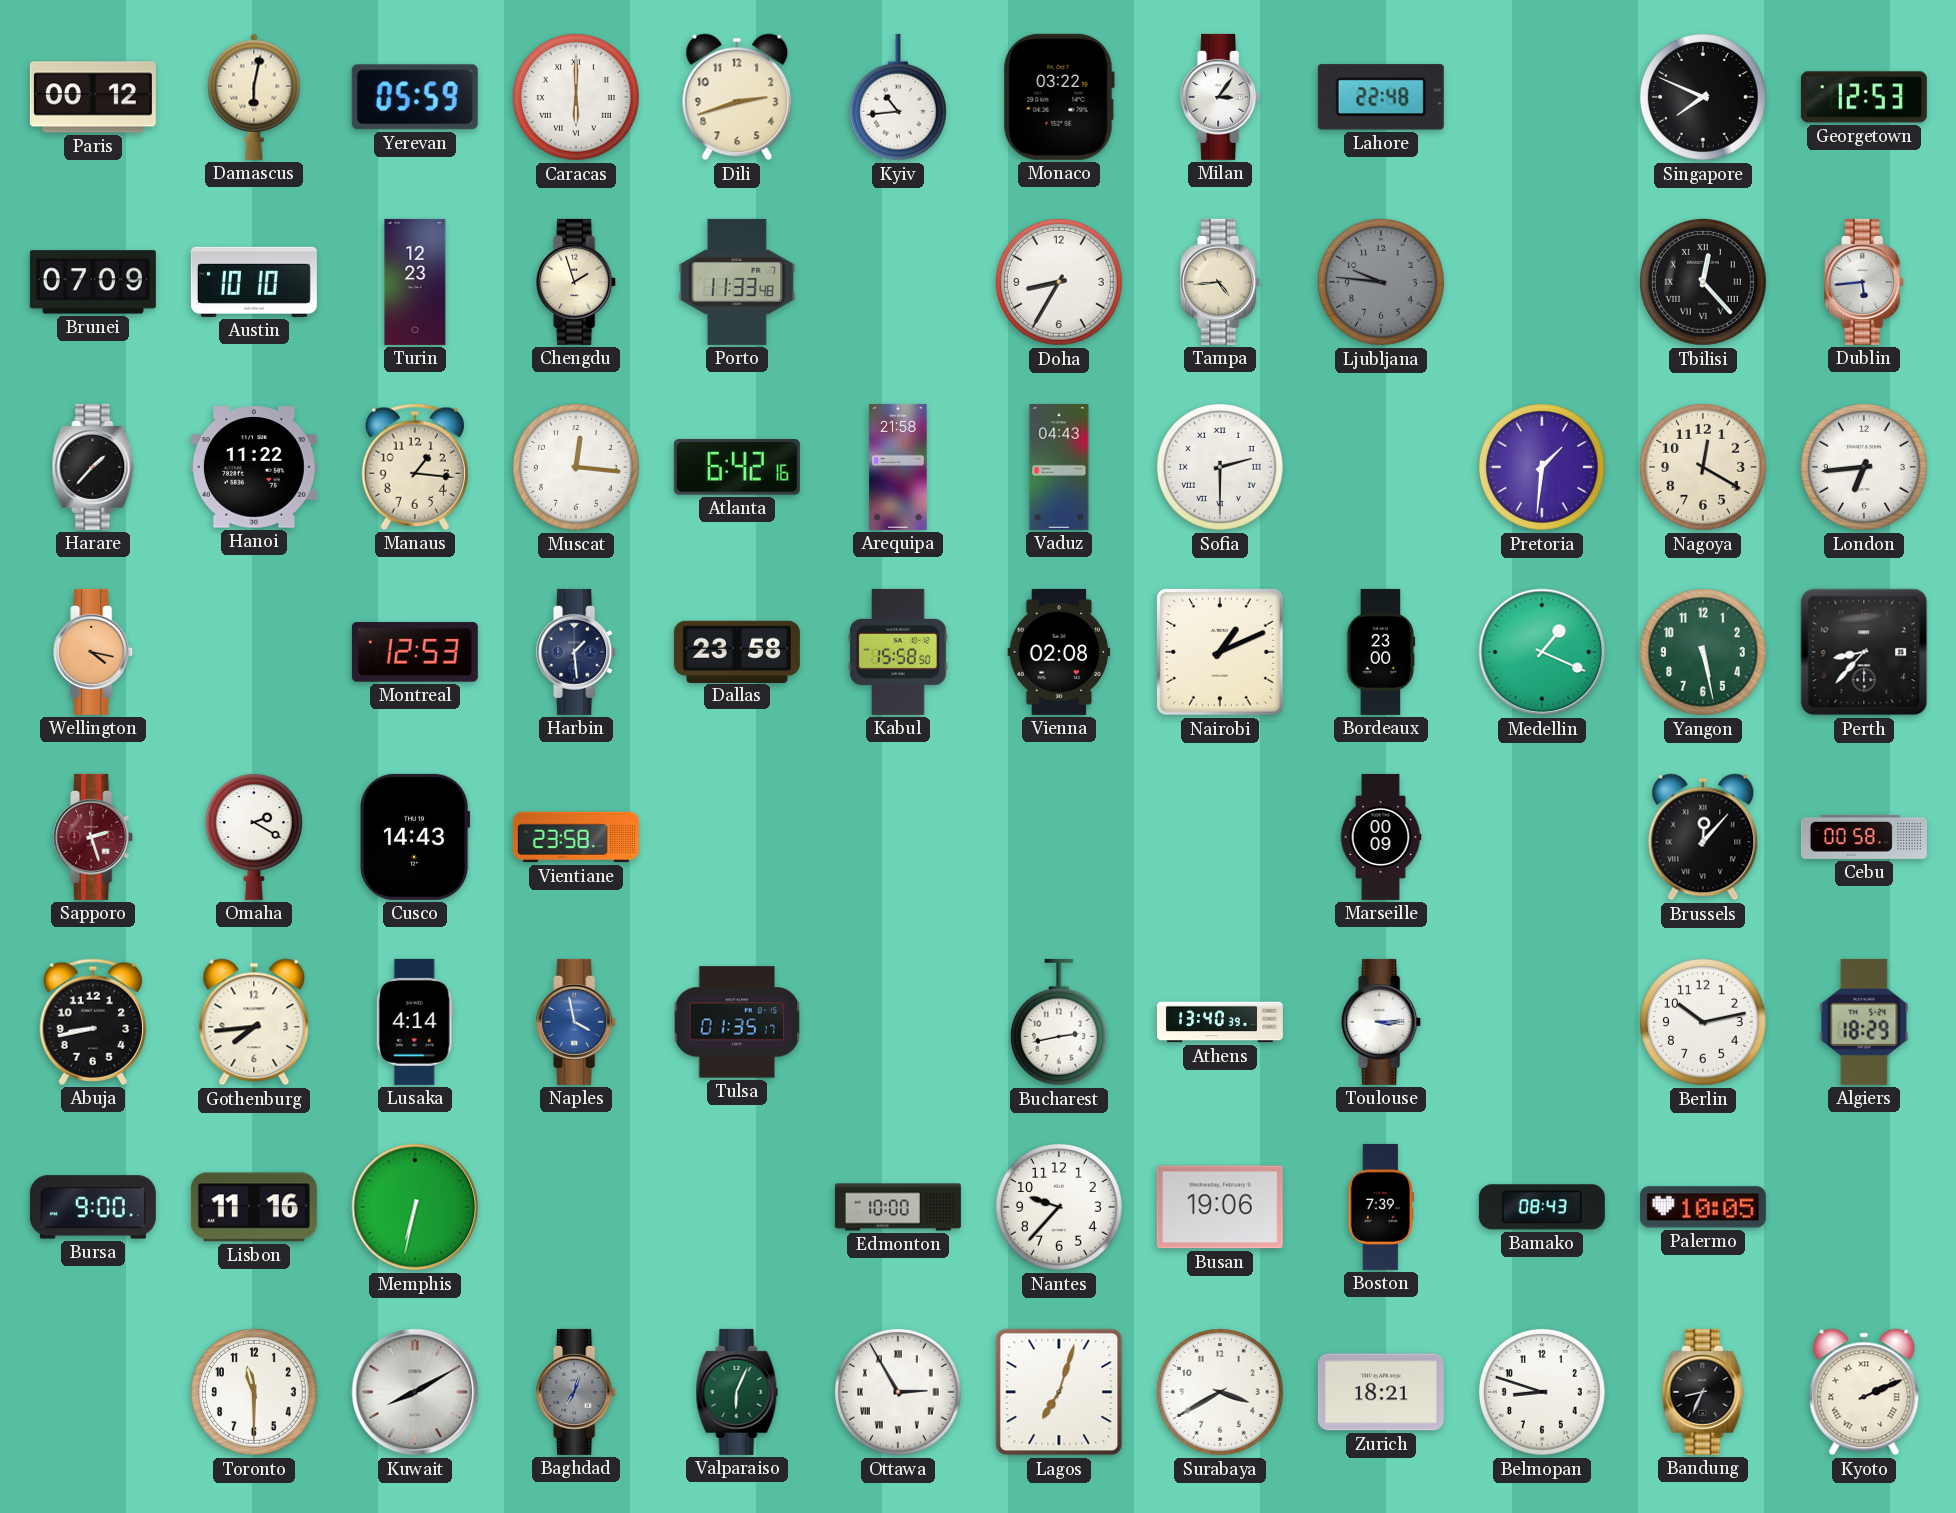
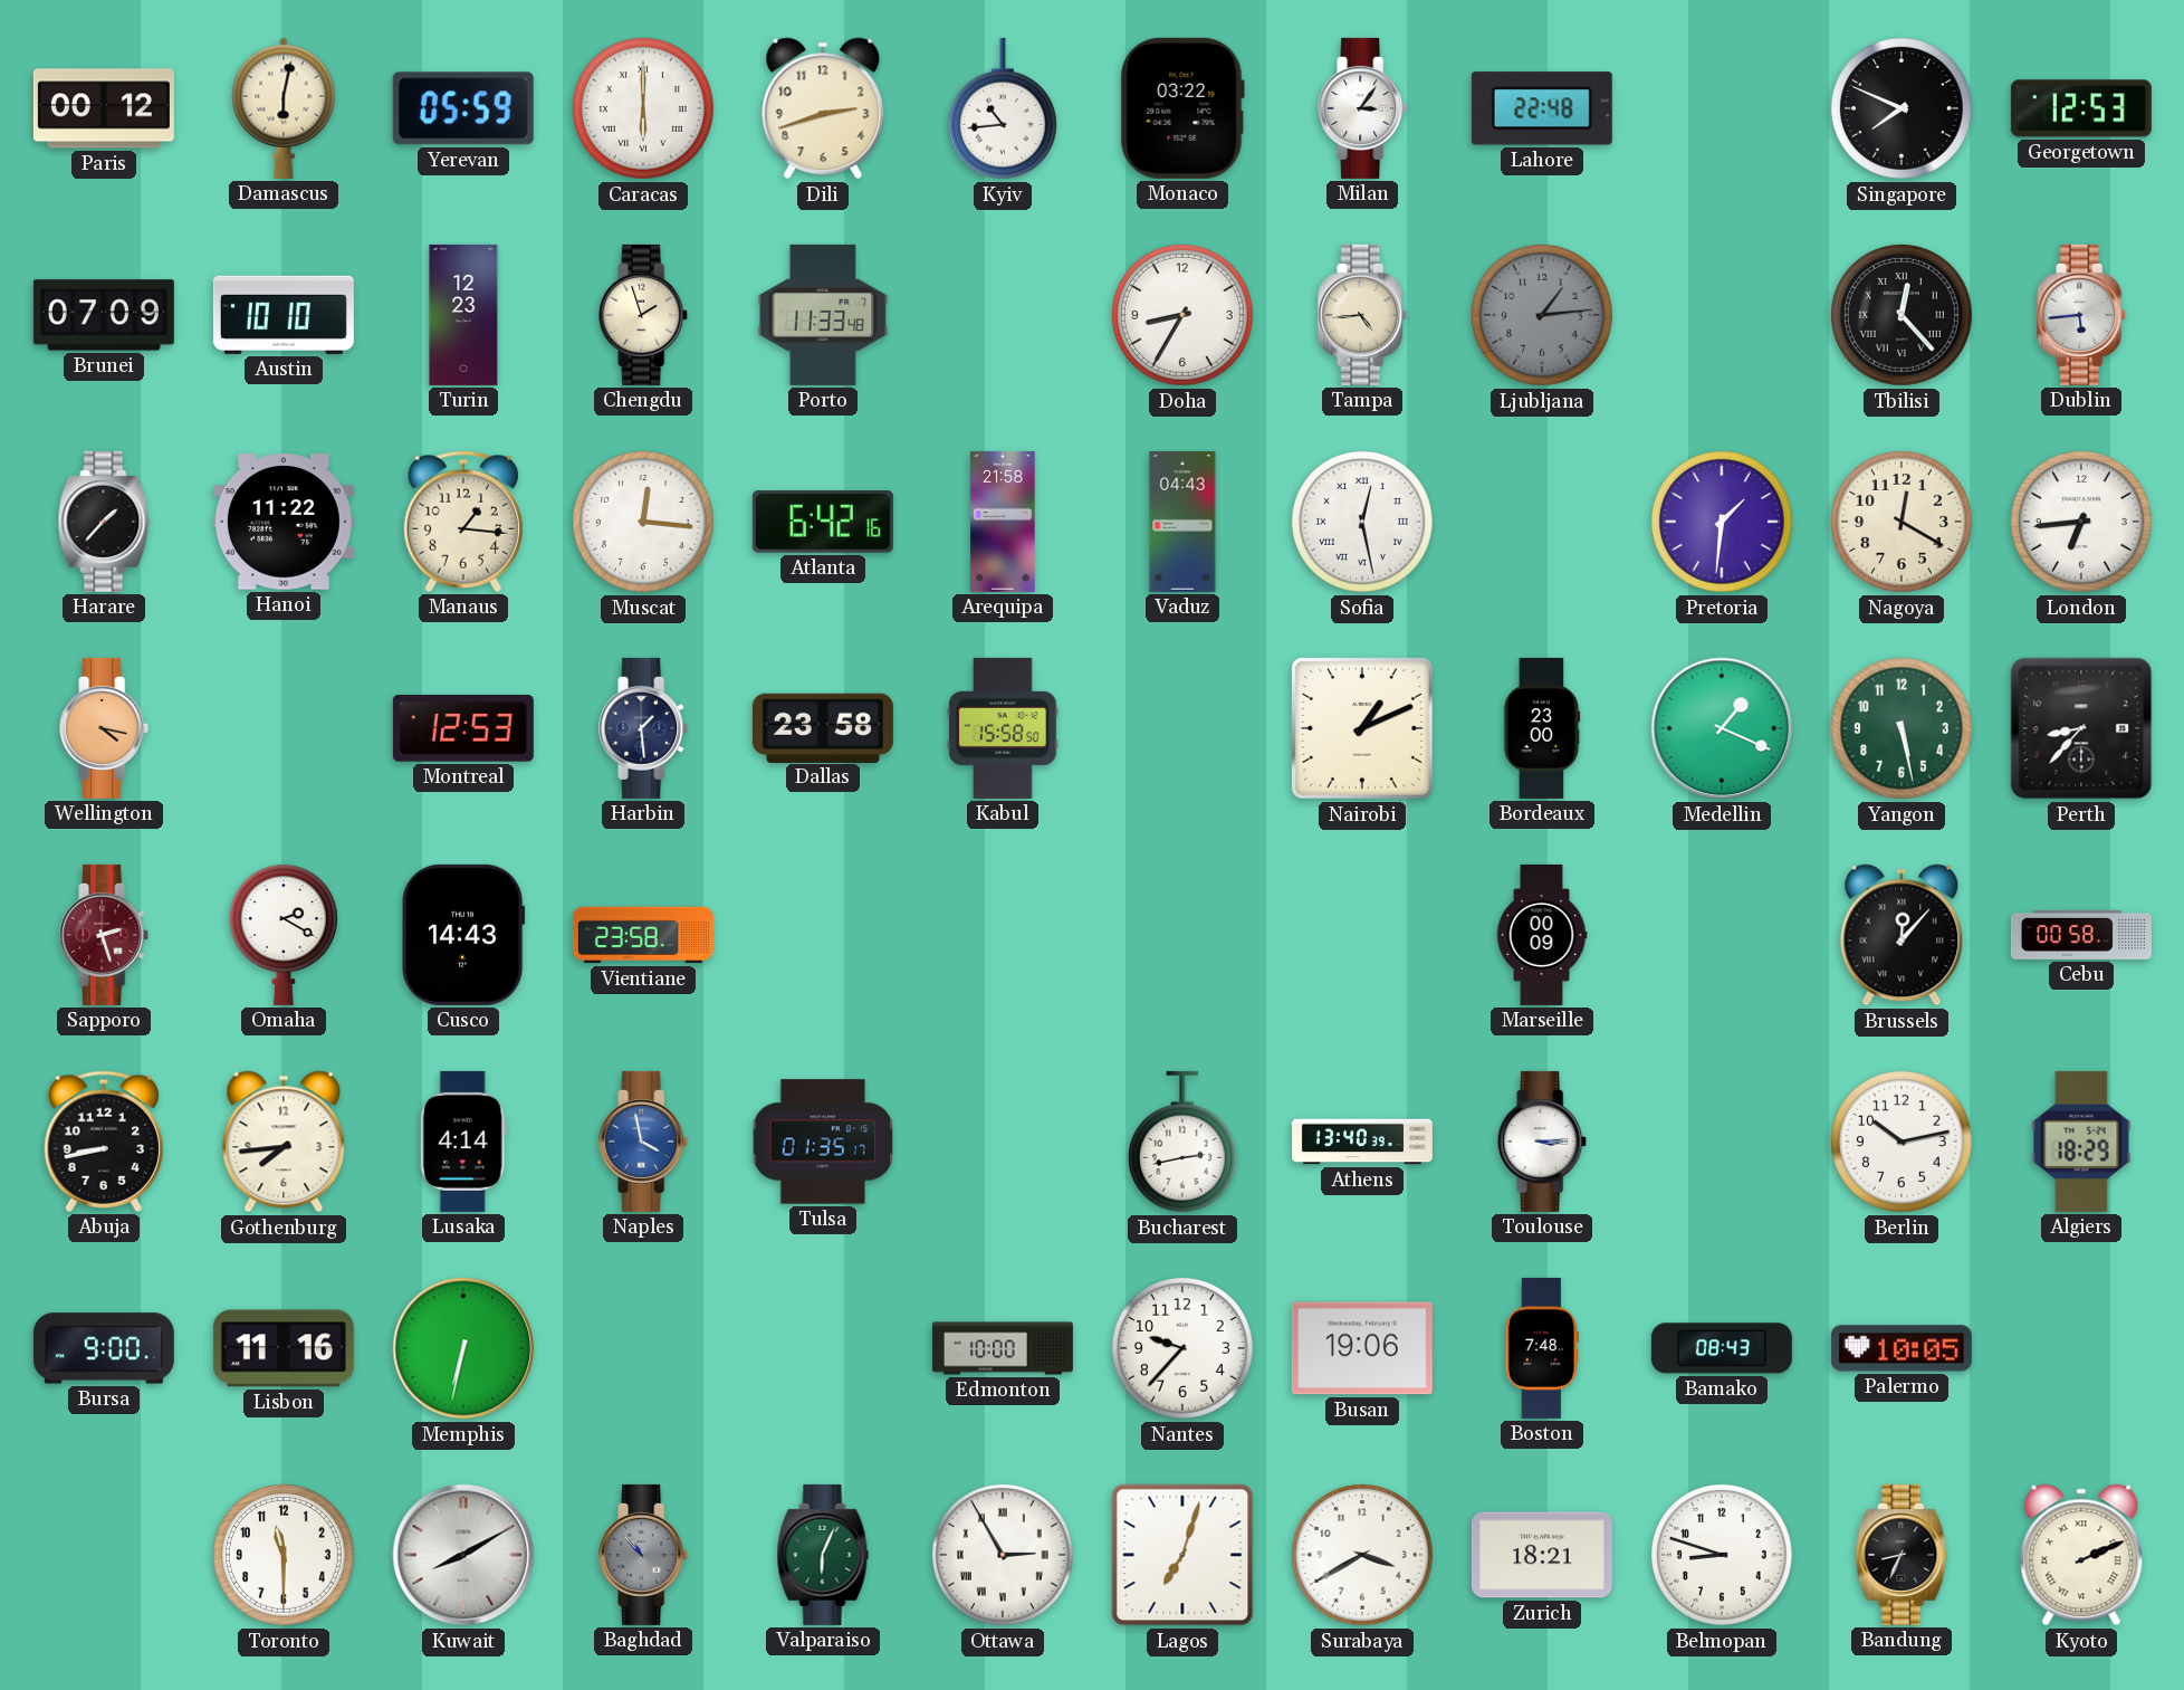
Ljubljana: 9:46 -> 1:14
Sofia: 2:30 -> 12:28
Vienna: 02:08 -> none
Boston: 7:39 -> 7:48
Baghdad: 7:03 -> 10:53
